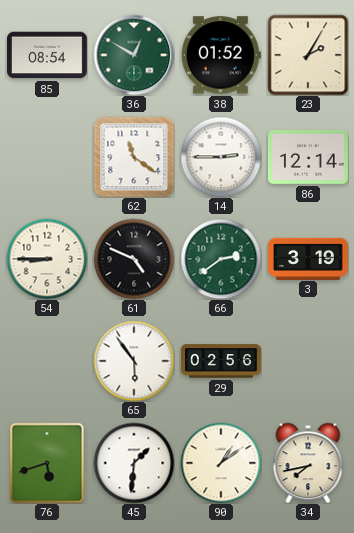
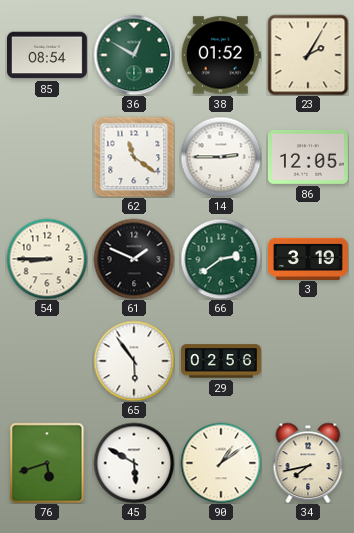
86: 12:14 -> 12:05
61: 4:49 -> 1:49
45: 1:31 -> 5:50
